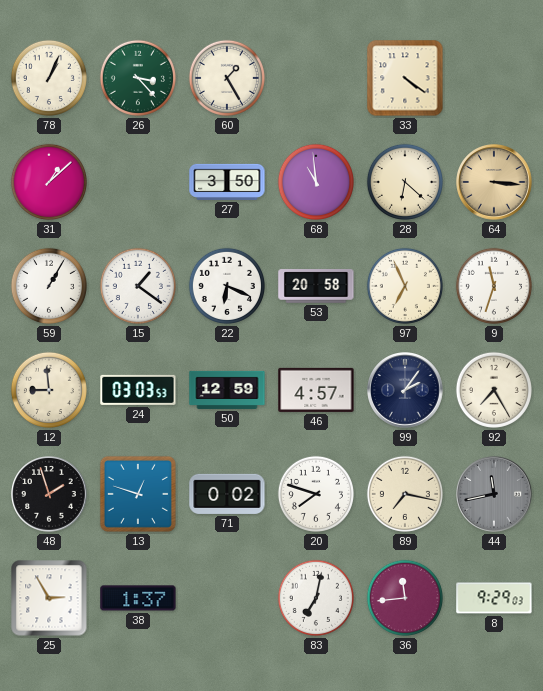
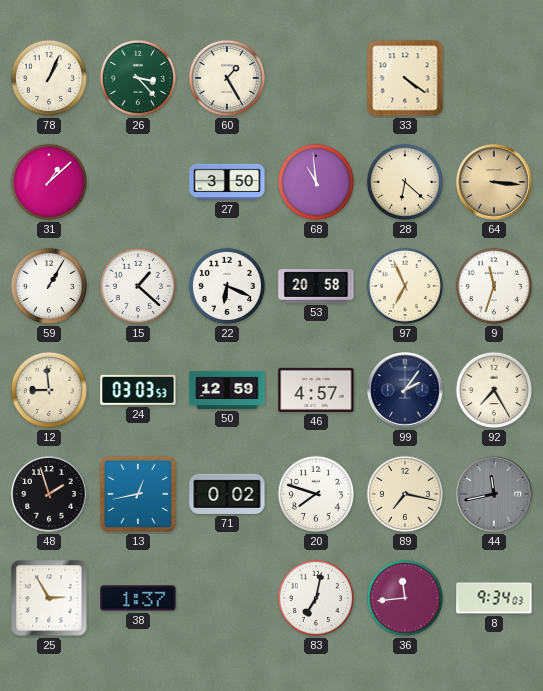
15: 1:21 -> 1:22
13: 12:48 -> 12:43
8: 9:29 -> 9:34
